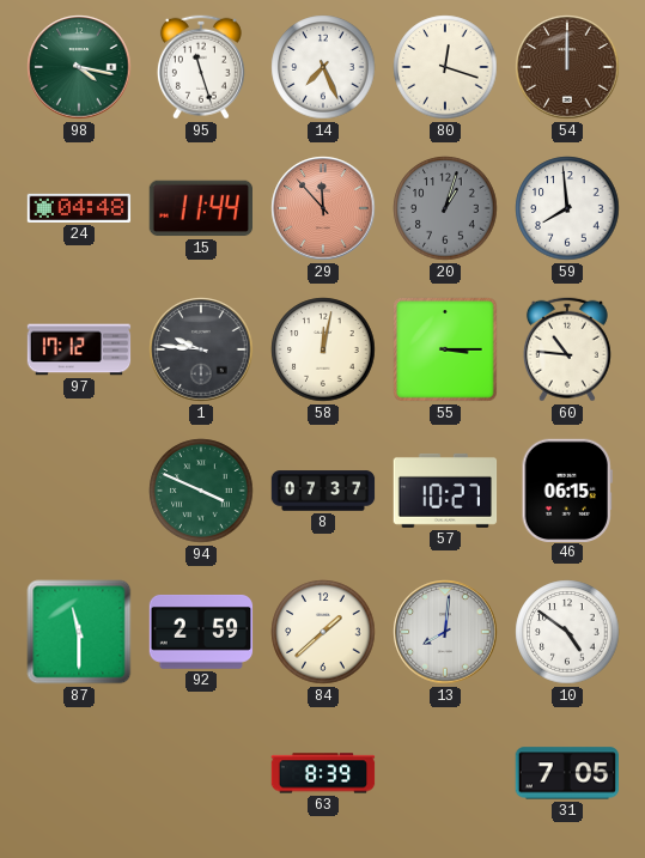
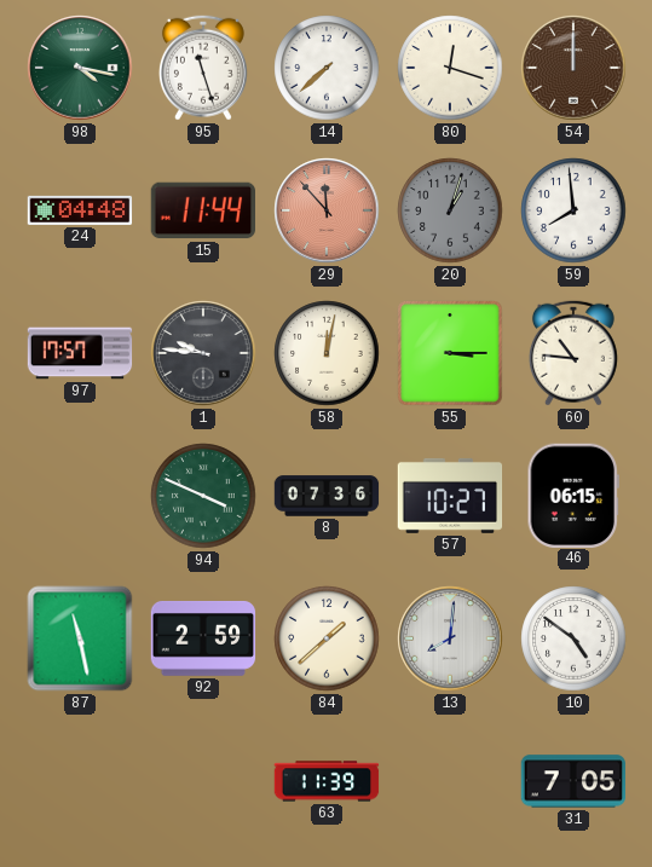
14: 7:26 -> 7:38
97: 17:12 -> 17:57
8: 07:37 -> 07:36
87: 11:30 -> 11:28
63: 8:39 -> 11:39
